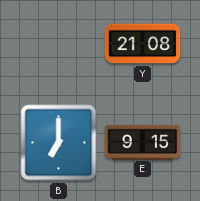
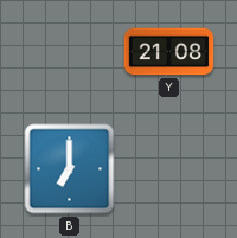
E: 9:15 -> none
